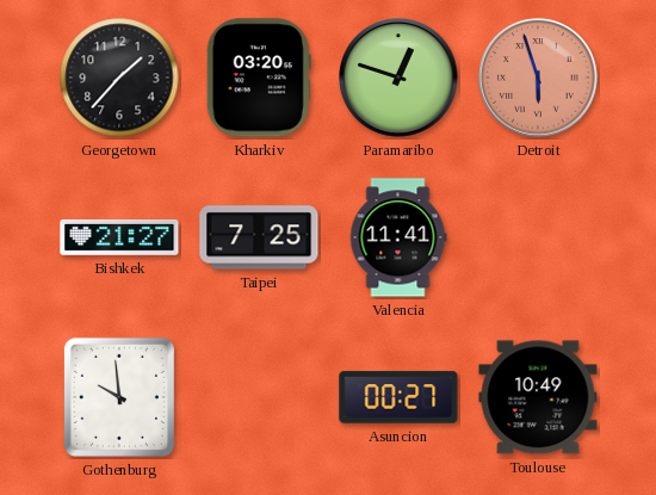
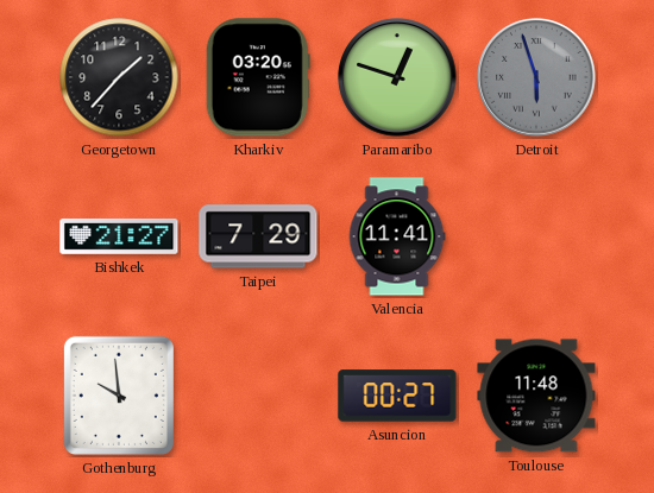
Detroit dial: salmon -> grey
Taipei: 7:25 -> 7:29
Toulouse: 10:49 -> 11:48
